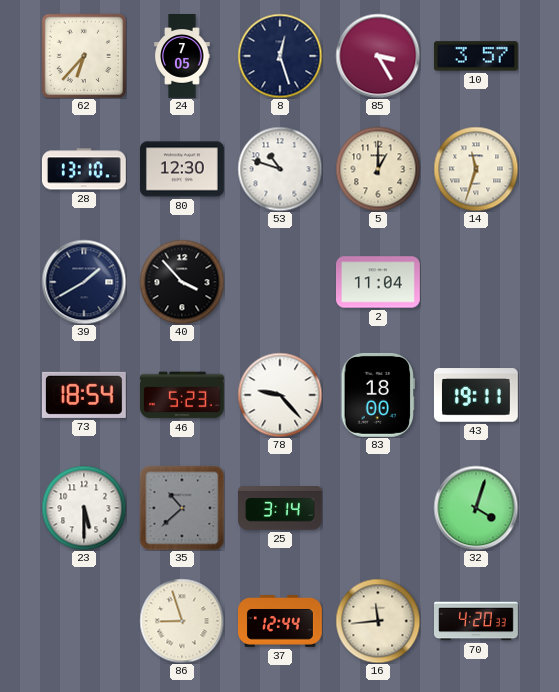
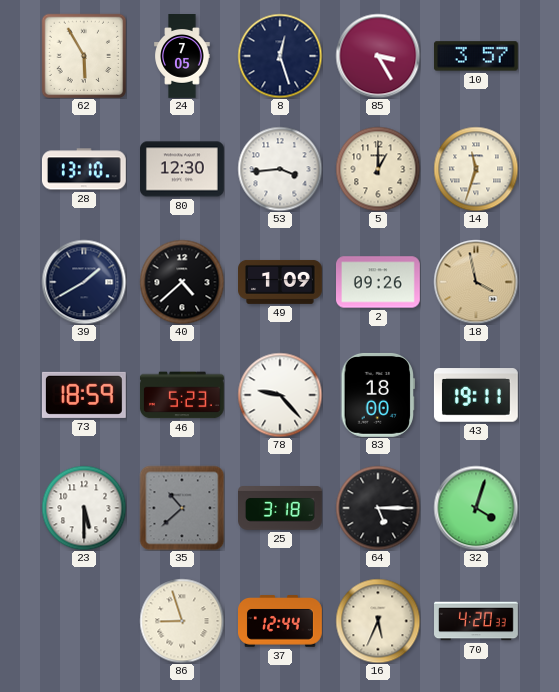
62: 6:37 -> 5:55
53: 10:48 -> 3:44
40: 3:53 -> 4:38
49: none -> 1:09
2: 11:04 -> 09:26
18: none -> 3:58
73: 18:54 -> 18:59
25: 3:14 -> 3:18
64: none -> 5:15
16: 11:44 -> 5:34
